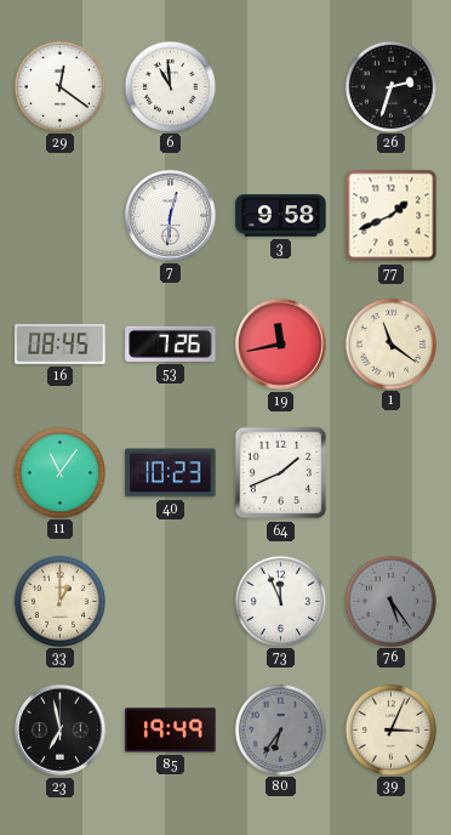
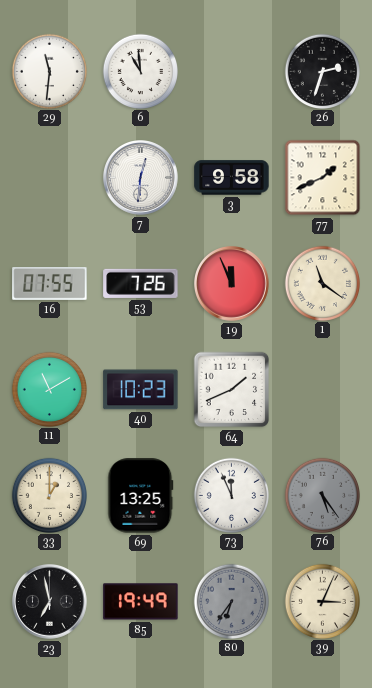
29: 12:21 -> 11:31
16: 08:45 -> 07:55
19: 11:43 -> 11:56
11: 11:06 -> 11:10
69: none -> 13:25
